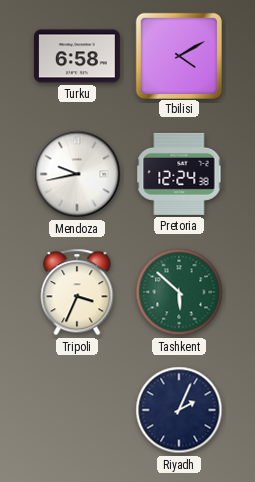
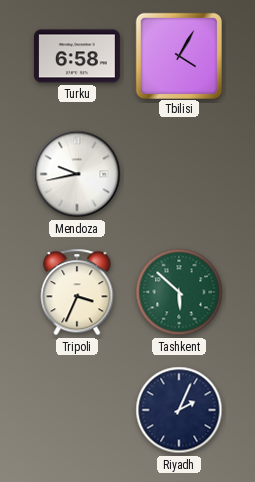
Tbilisi: 4:10 -> 4:05
Pretoria: 12:24 -> none
